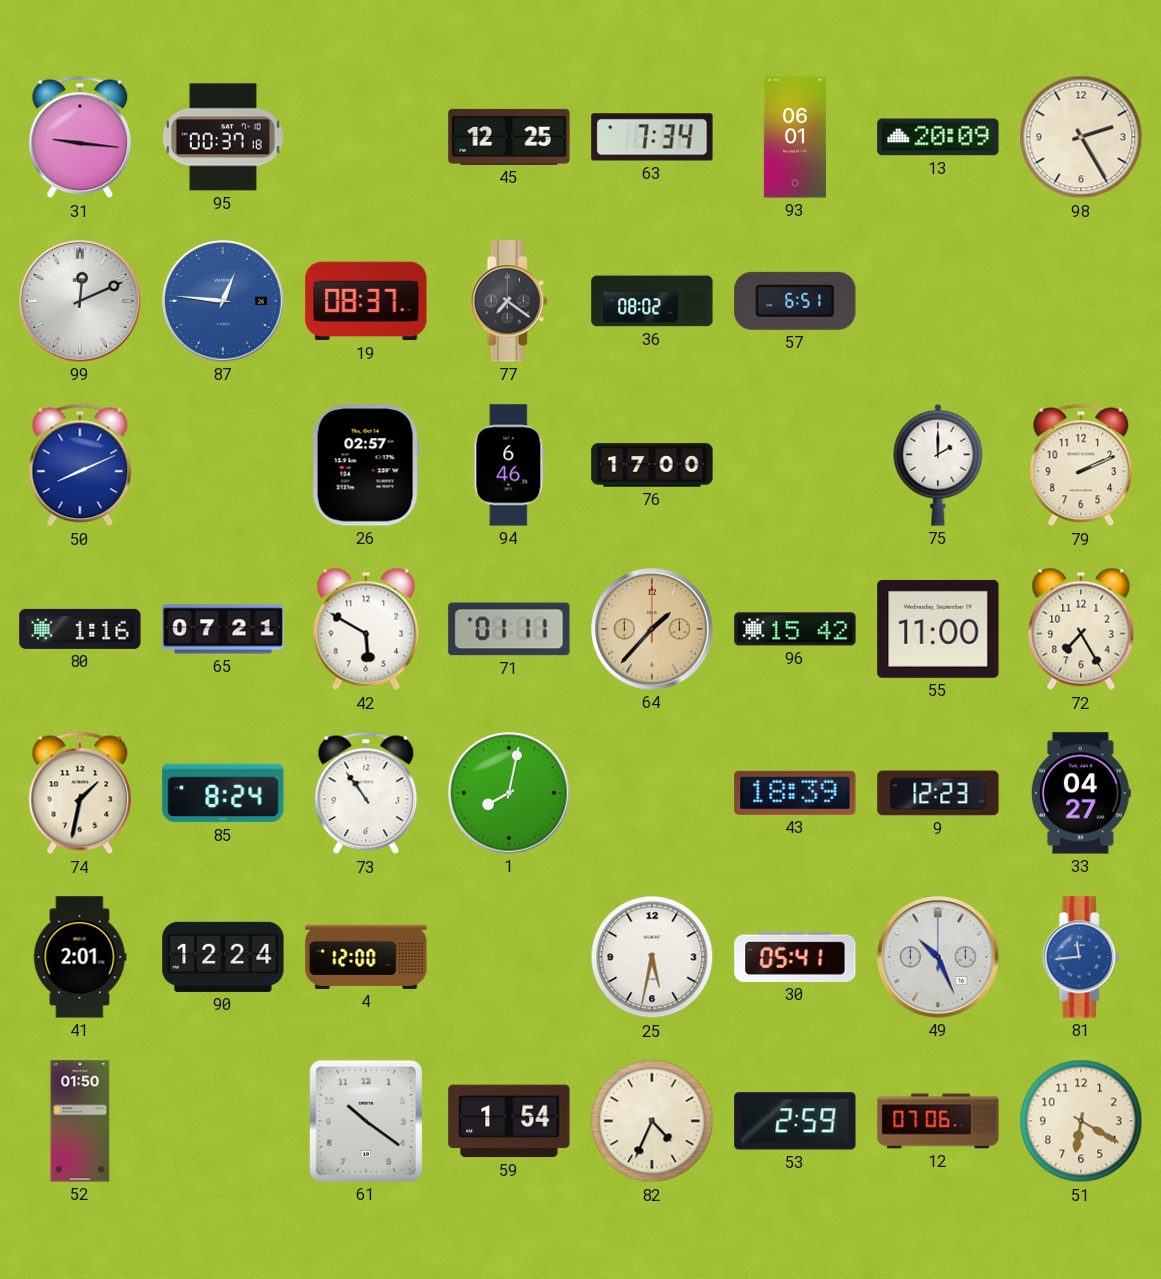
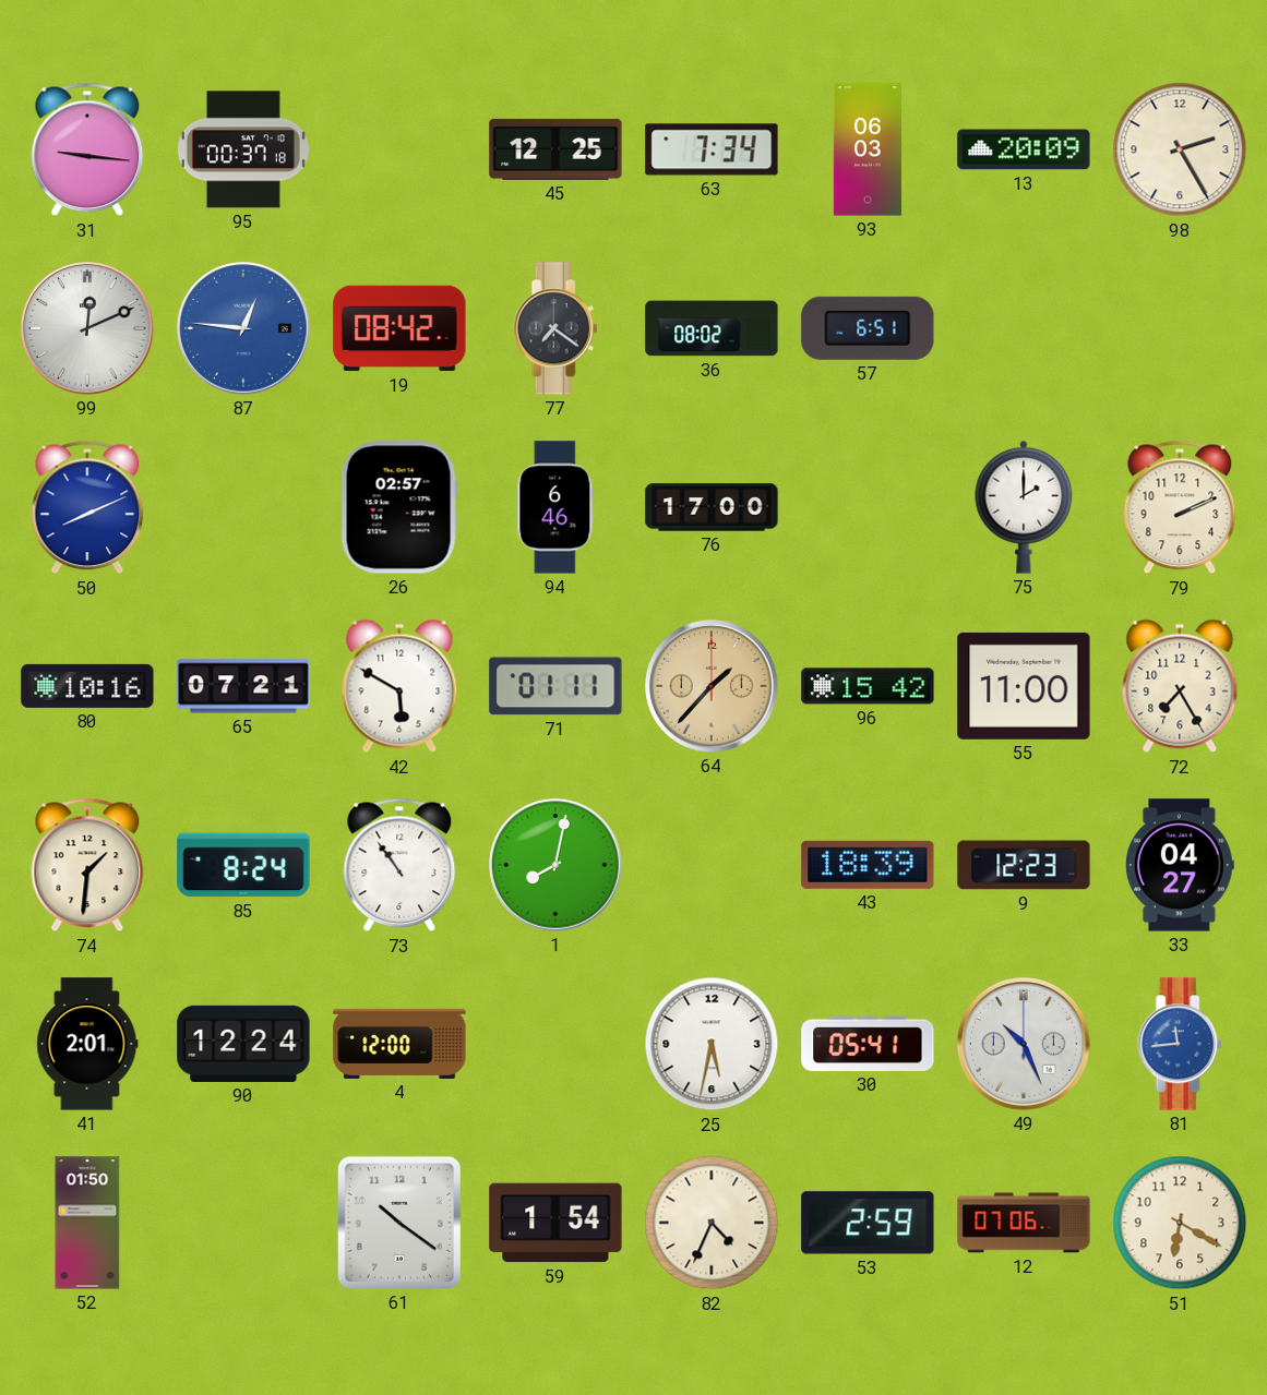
93: 06:01 -> 06:03
19: 08:37 -> 08:42
80: 1:16 -> 10:16
74: 1:32 -> 1:31
